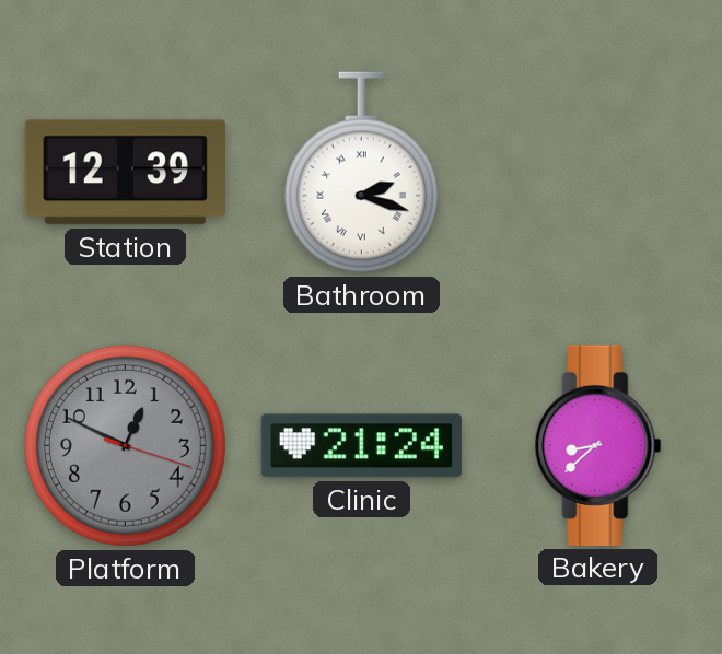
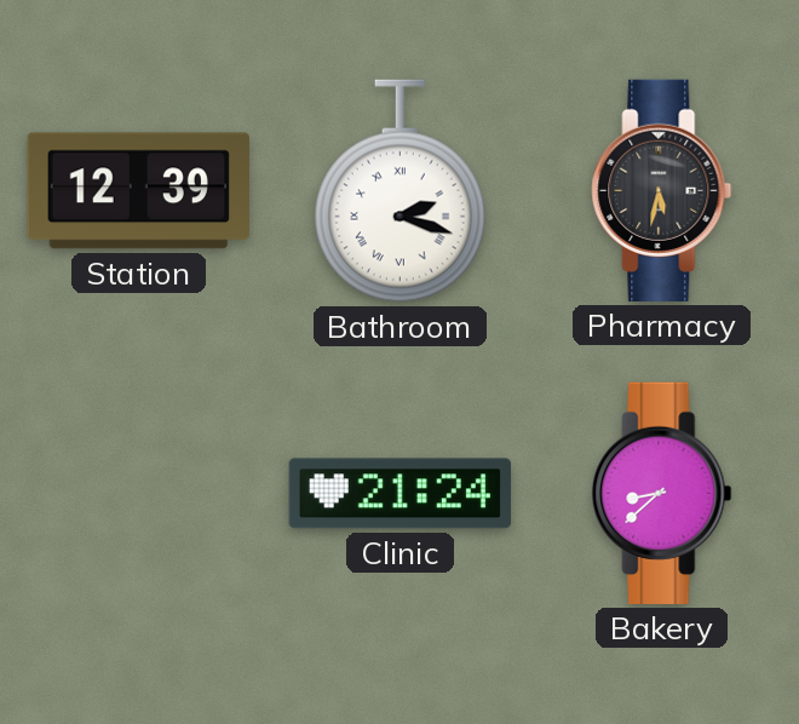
Pharmacy: none -> 5:32
Platform: 12:49 -> none
